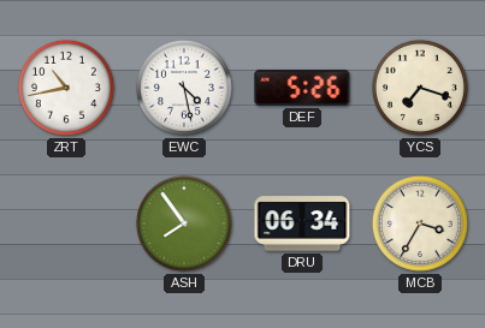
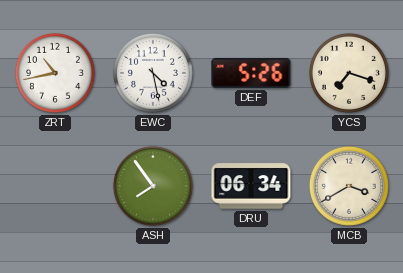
MCB: 3:35 -> 3:40
